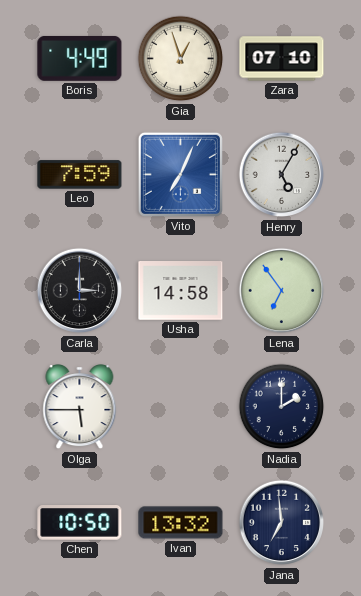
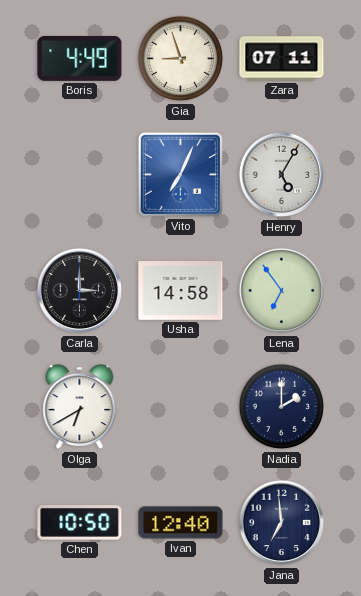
Gia: 12:57 -> 8:57
Zara: 07:10 -> 07:11
Leo: 7:59 -> none
Olga: 5:45 -> 6:40
Ivan: 13:32 -> 12:40
